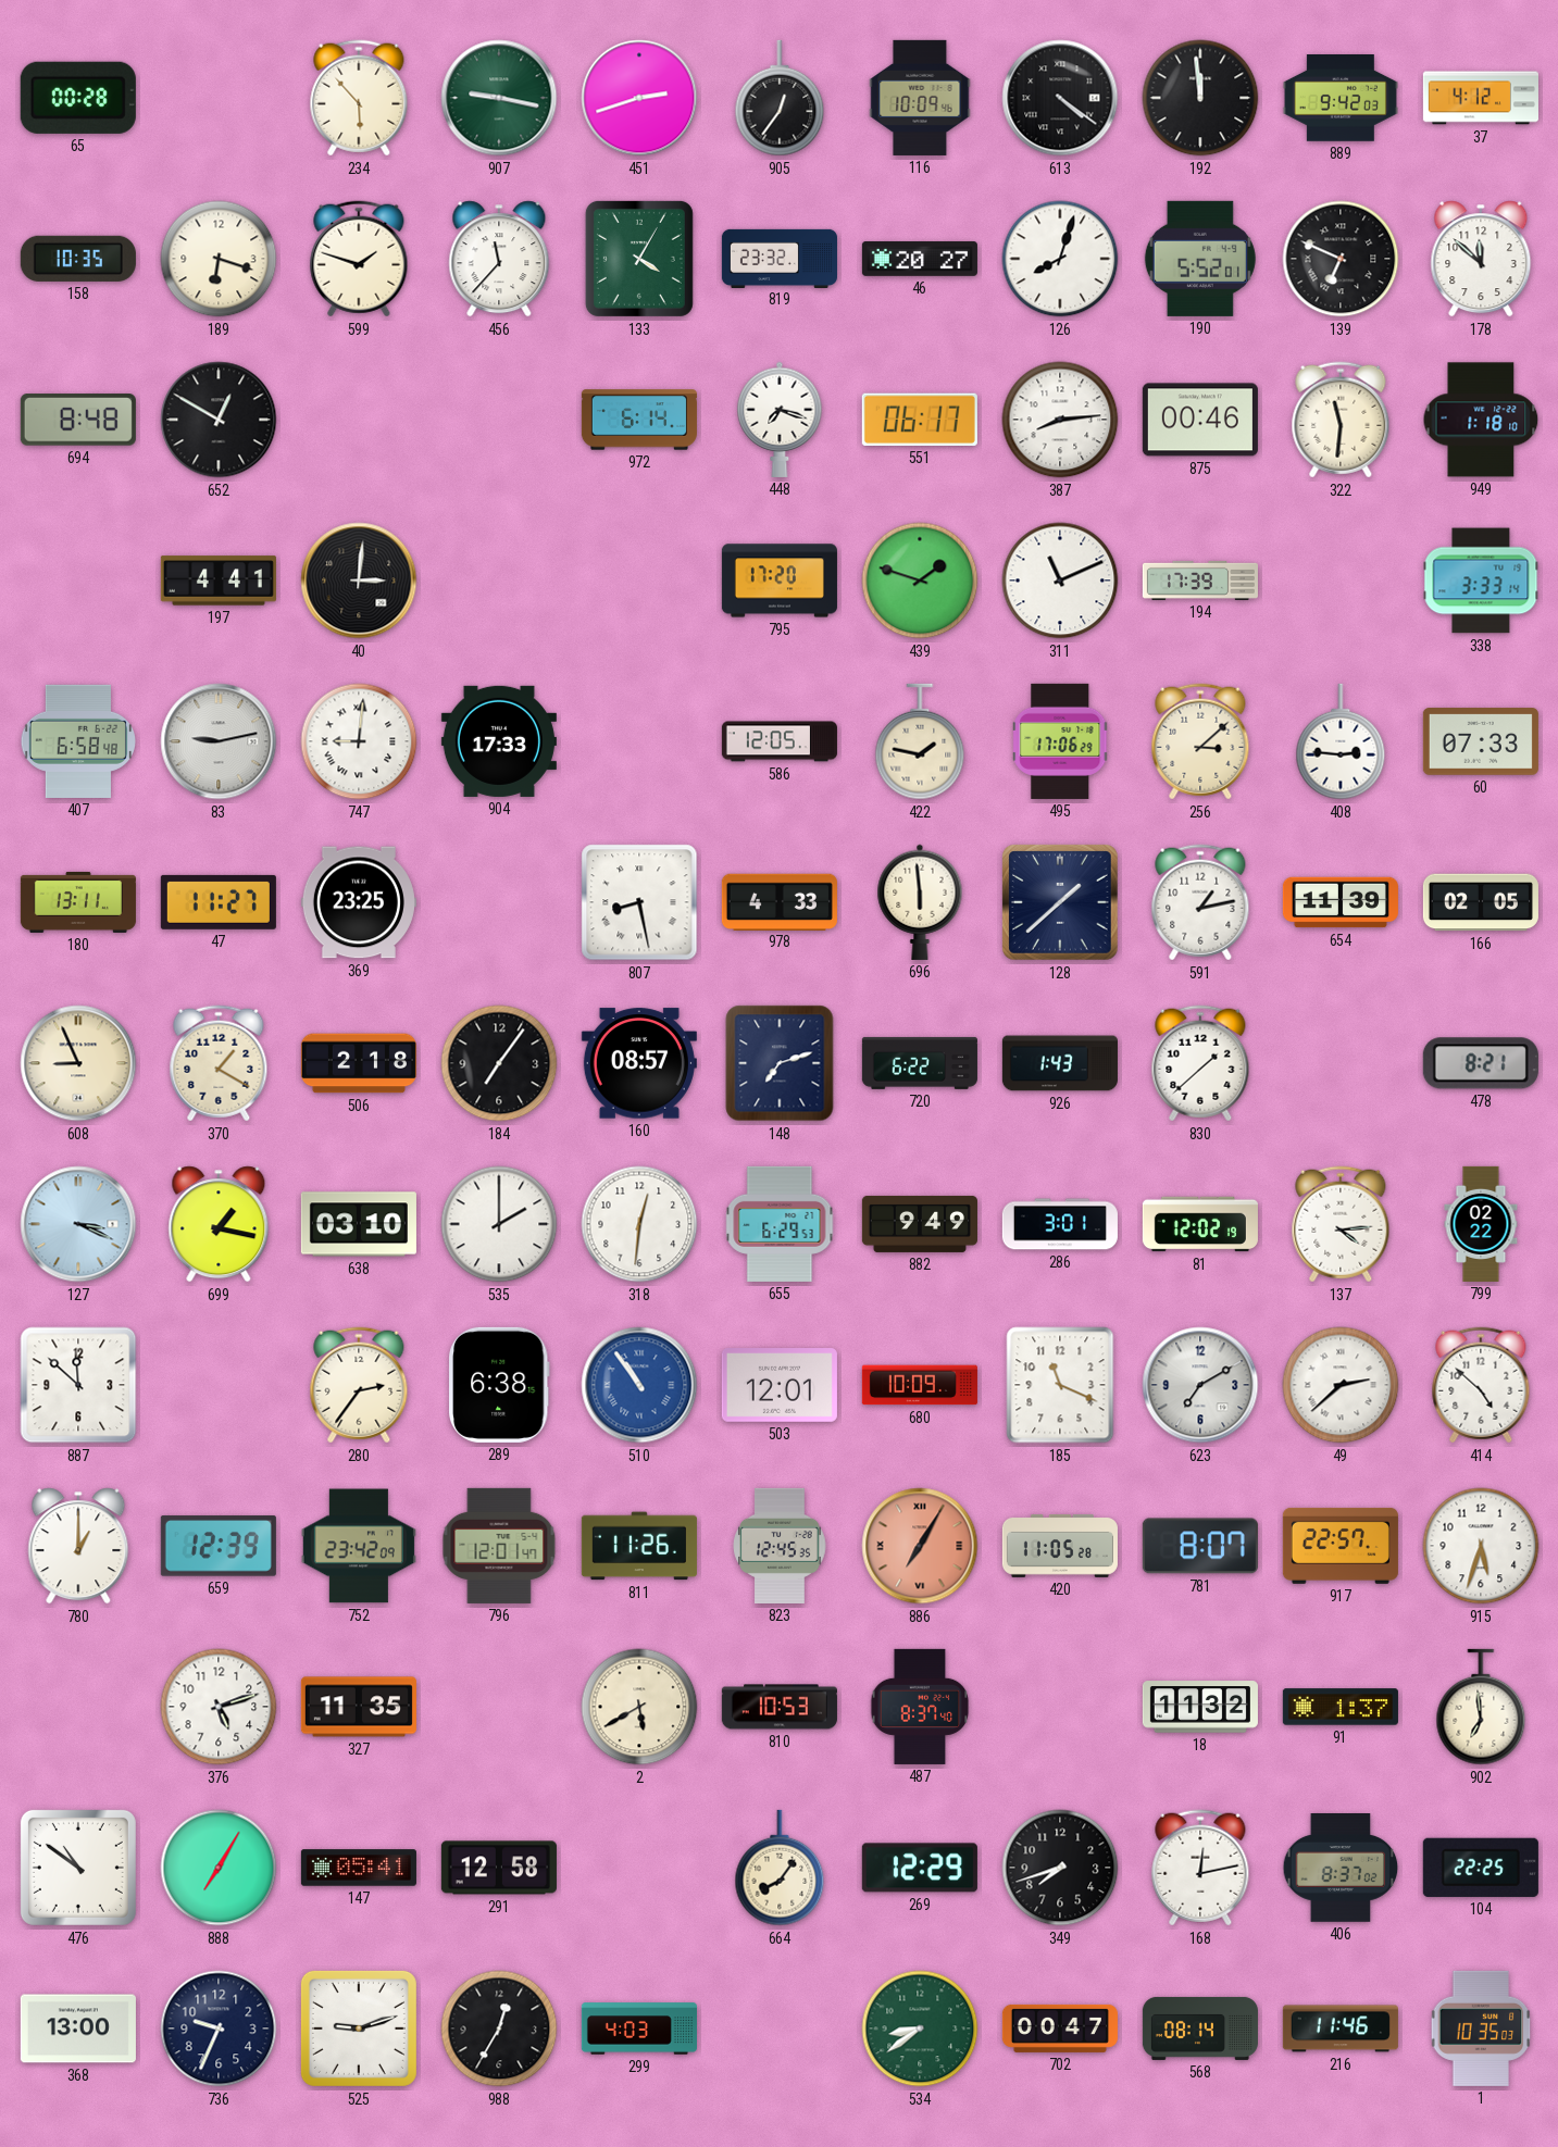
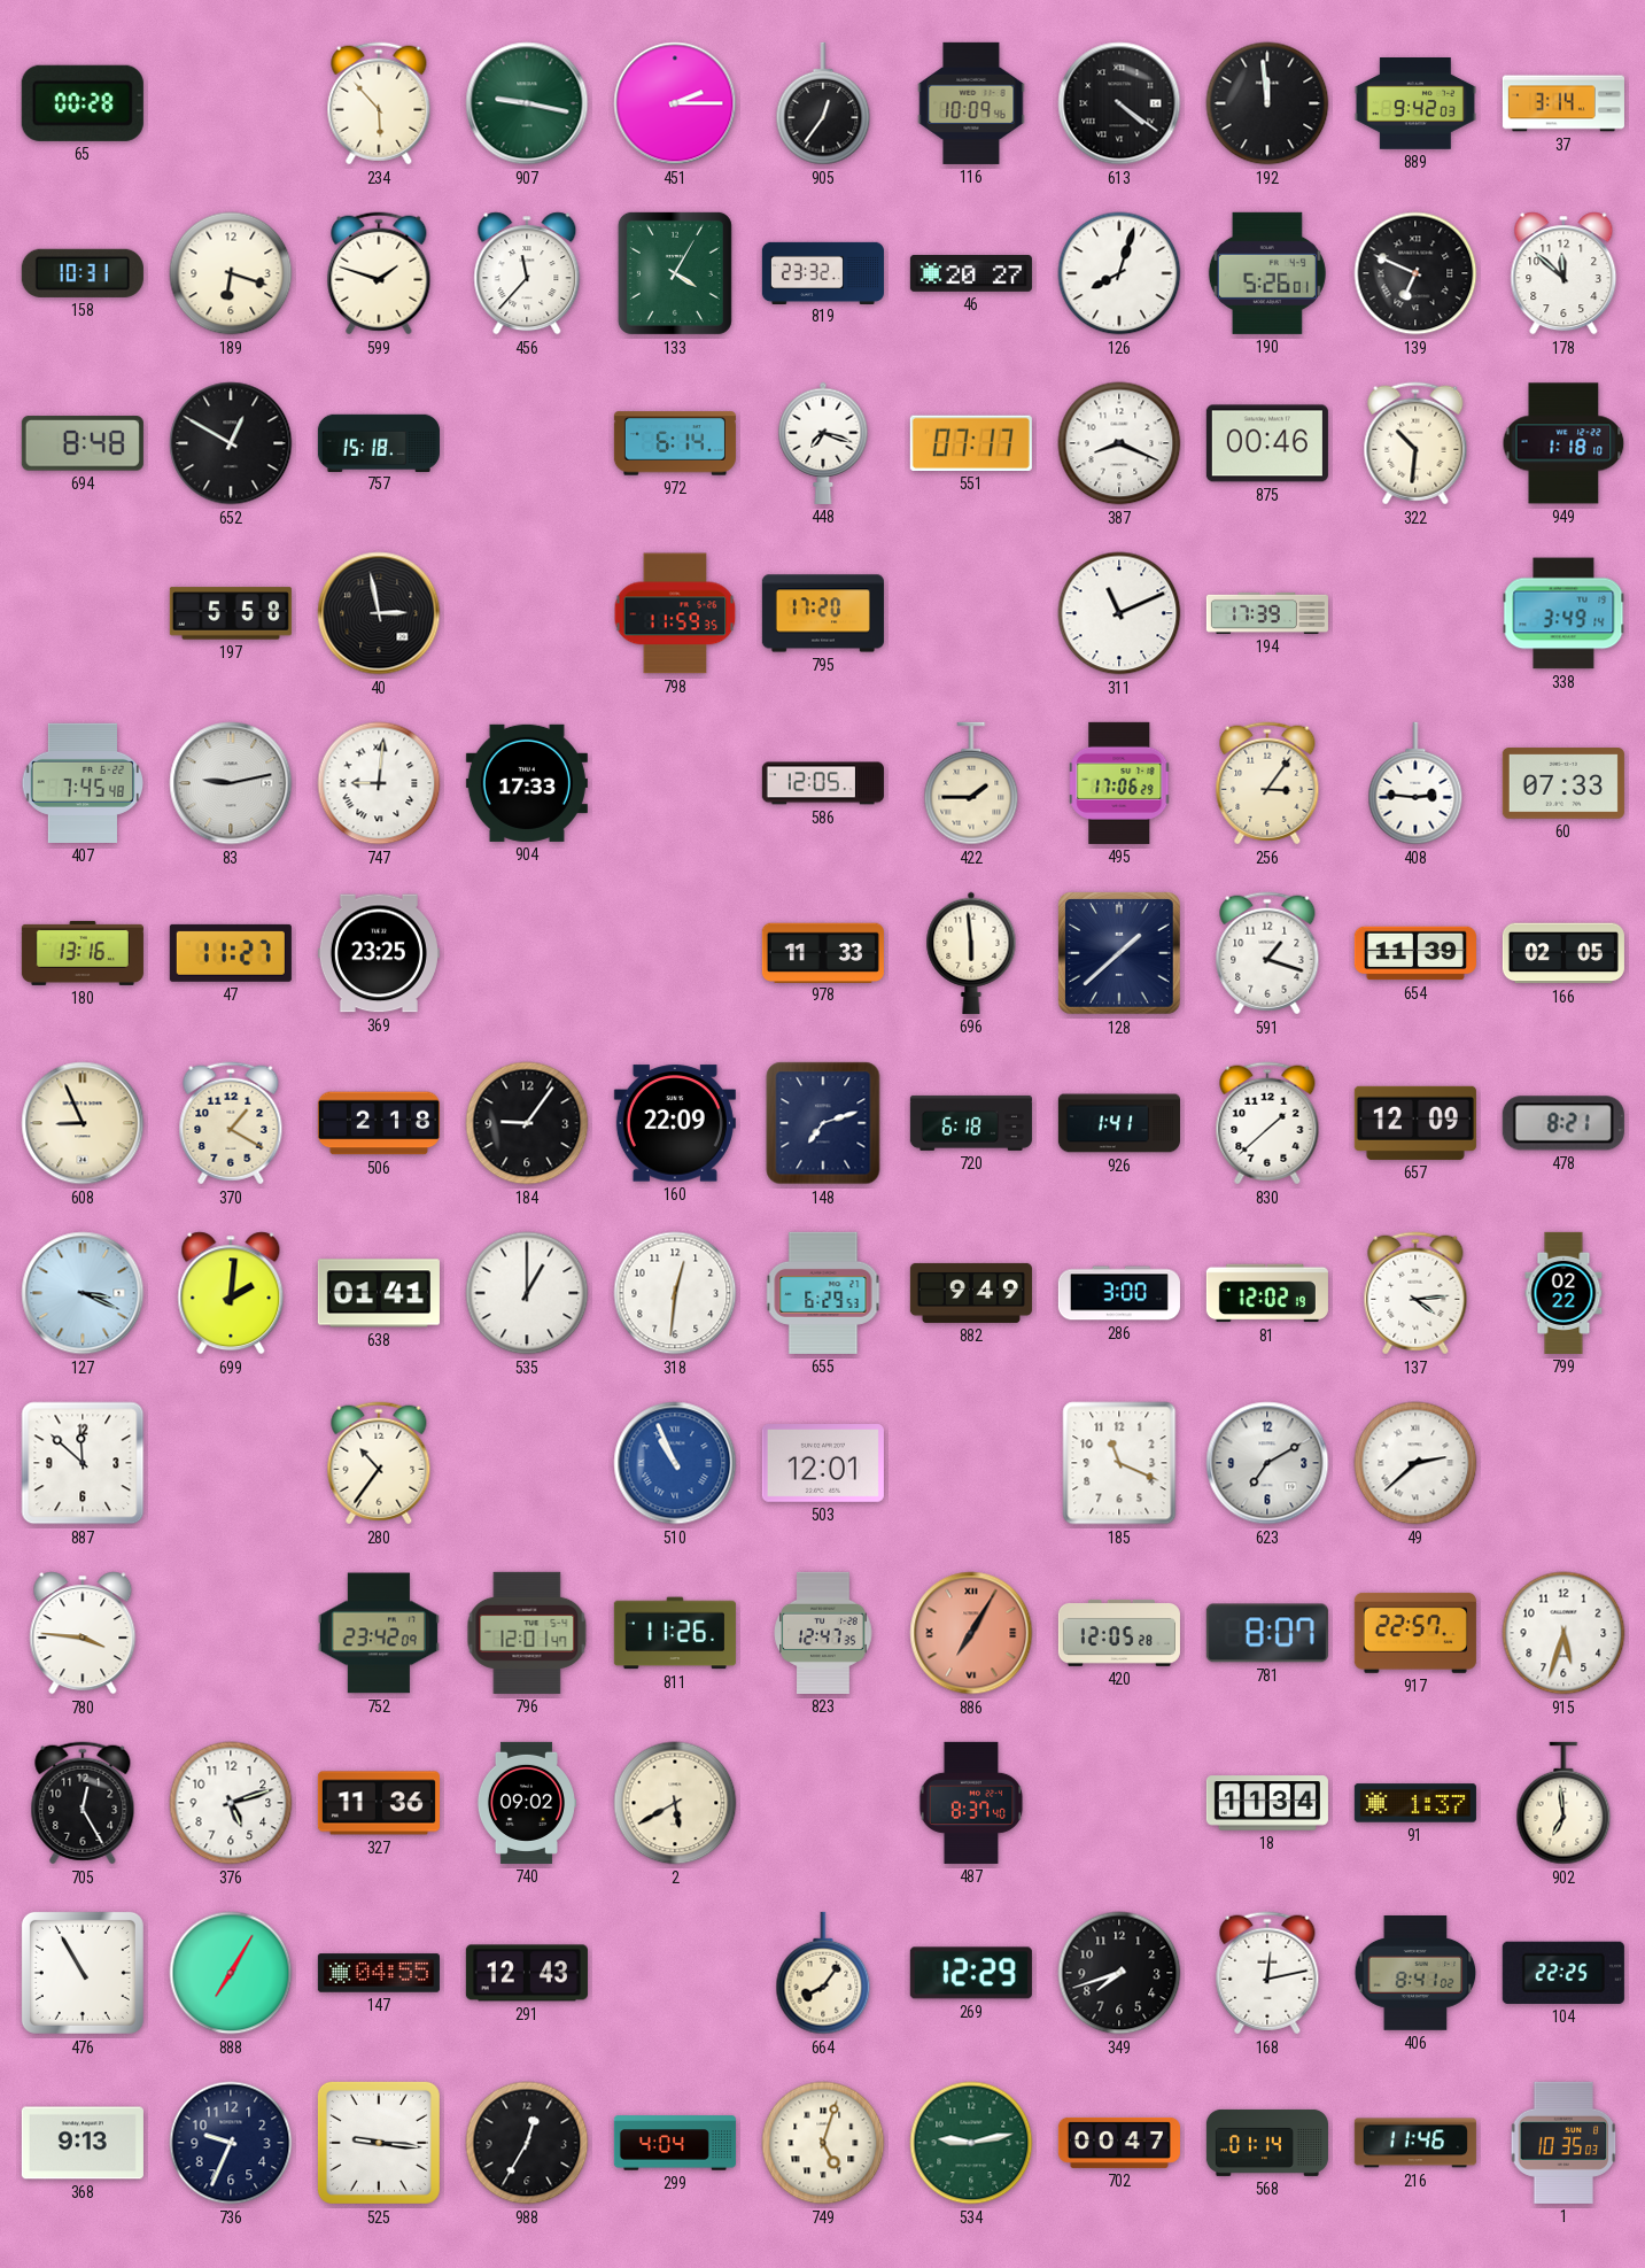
451: 2:42 -> 2:15
37: 4:12 -> 3:14
158: 10:35 -> 10:31
190: 5:52 -> 5:26
757: none -> 15:18
551: 06:17 -> 07:17
387: 8:14 -> 8:19
322: 11:31 -> 10:31
197: 4:41 -> 5:58
40: 3:01 -> 2:58
798: none -> 11:59
439: 1:48 -> none
338: 3:33 -> 3:49
407: 6:58 -> 7:45
422: 1:47 -> 1:45
256: 3:08 -> 3:06
180: 13:11 -> 13:16
807: 8:28 -> none
978: 4:33 -> 11:33
591: 1:13 -> 1:18
184: 7:06 -> 9:06
160: 08:57 -> 22:09
720: 6:22 -> 6:18
926: 1:43 -> 1:41
657: none -> 12:09
699: 1:17 -> 2:01
638: 03:10 -> 01:41
535: 2:00 -> 1:00
286: 3:01 -> 3:00
280: 2:36 -> 10:36
289: 6:38 -> none
510: 10:54 -> 10:56
680: 10:09 -> none
414: 4:52 -> none
780: 1:00 -> 3:46
659: 12:39 -> none
823: 12:45 -> 12:47
420: 11:05 -> 12:05
705: none -> 12:25
327: 11:35 -> 11:36
740: none -> 09:02
810: 10:53 -> none
18: 11:32 -> 11:34
476: 10:51 -> 10:55
147: 05:41 -> 04:55
291: 12:58 -> 12:43
406: 8:37 -> 8:41
368: 13:00 -> 9:13
525: 9:12 -> 9:16
299: 4:03 -> 4:04
749: none -> 5:03
534: 8:39 -> 9:13
568: 08:14 -> 01:14
